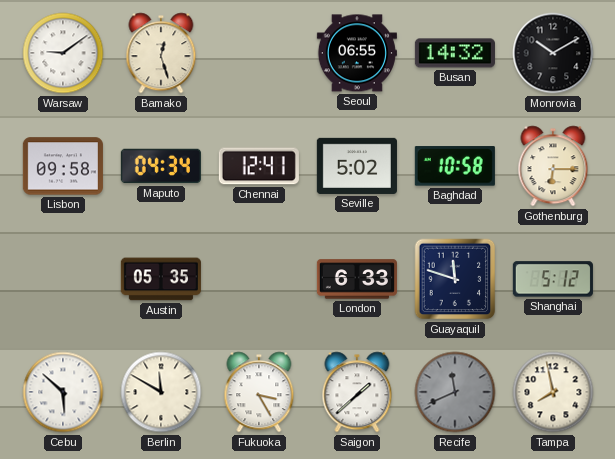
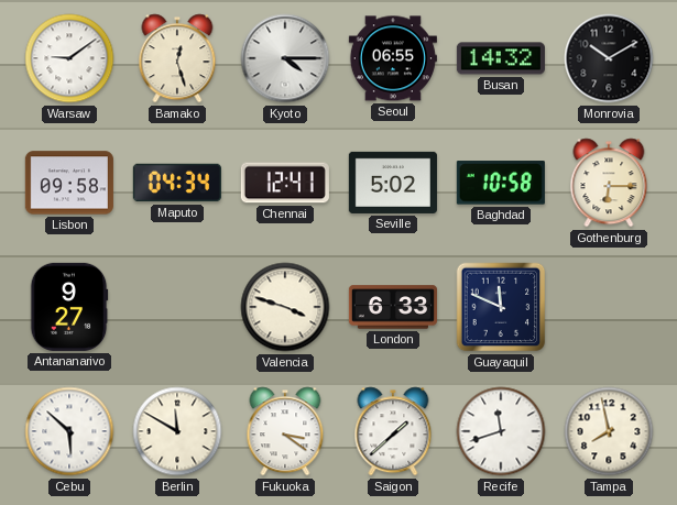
Kyoto: none -> 4:15
Antananarivo: none -> 9:27
Austin: 05:35 -> none
Valencia: none -> 3:48
Guayaquil: 11:48 -> 11:49
Shanghai: 5:12 -> none
Fukuoka: 3:25 -> 3:21
Recife: 11:41 -> 11:42
Recife dial: grey -> white
